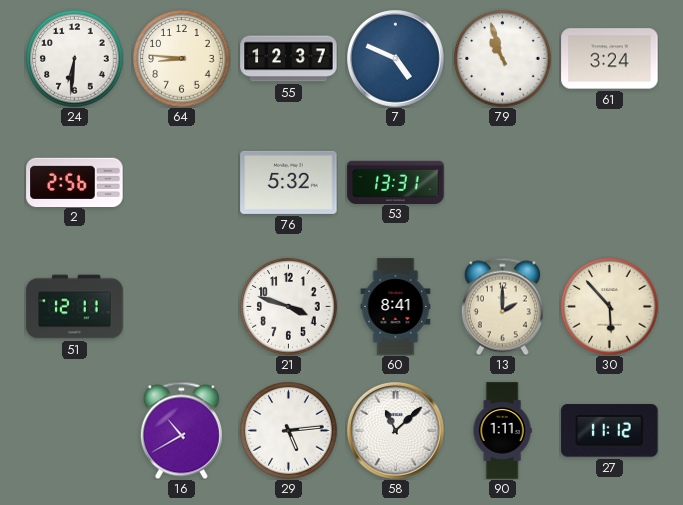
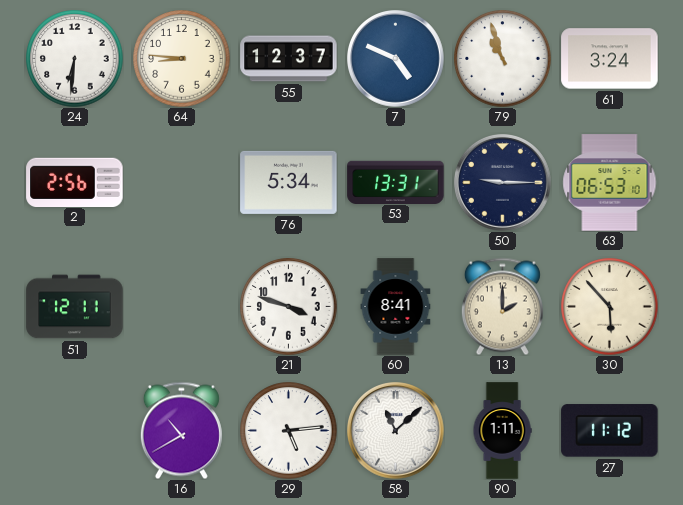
76: 5:32 -> 5:34
50: none -> 9:15
63: none -> 06:53
